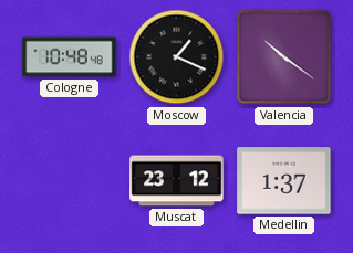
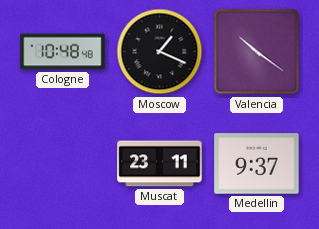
Muscat: 23:12 -> 23:11
Medellin: 1:37 -> 9:37
